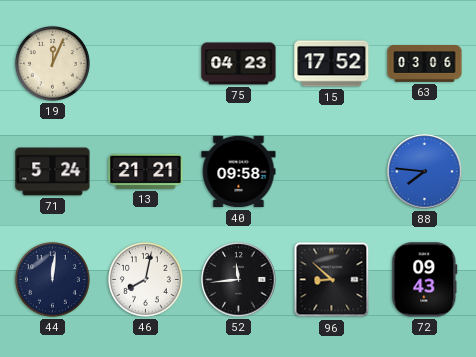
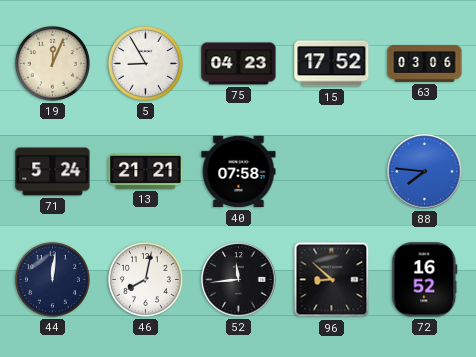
5: none -> 8:55
40: 09:58 -> 07:58
72: 09:43 -> 16:52
